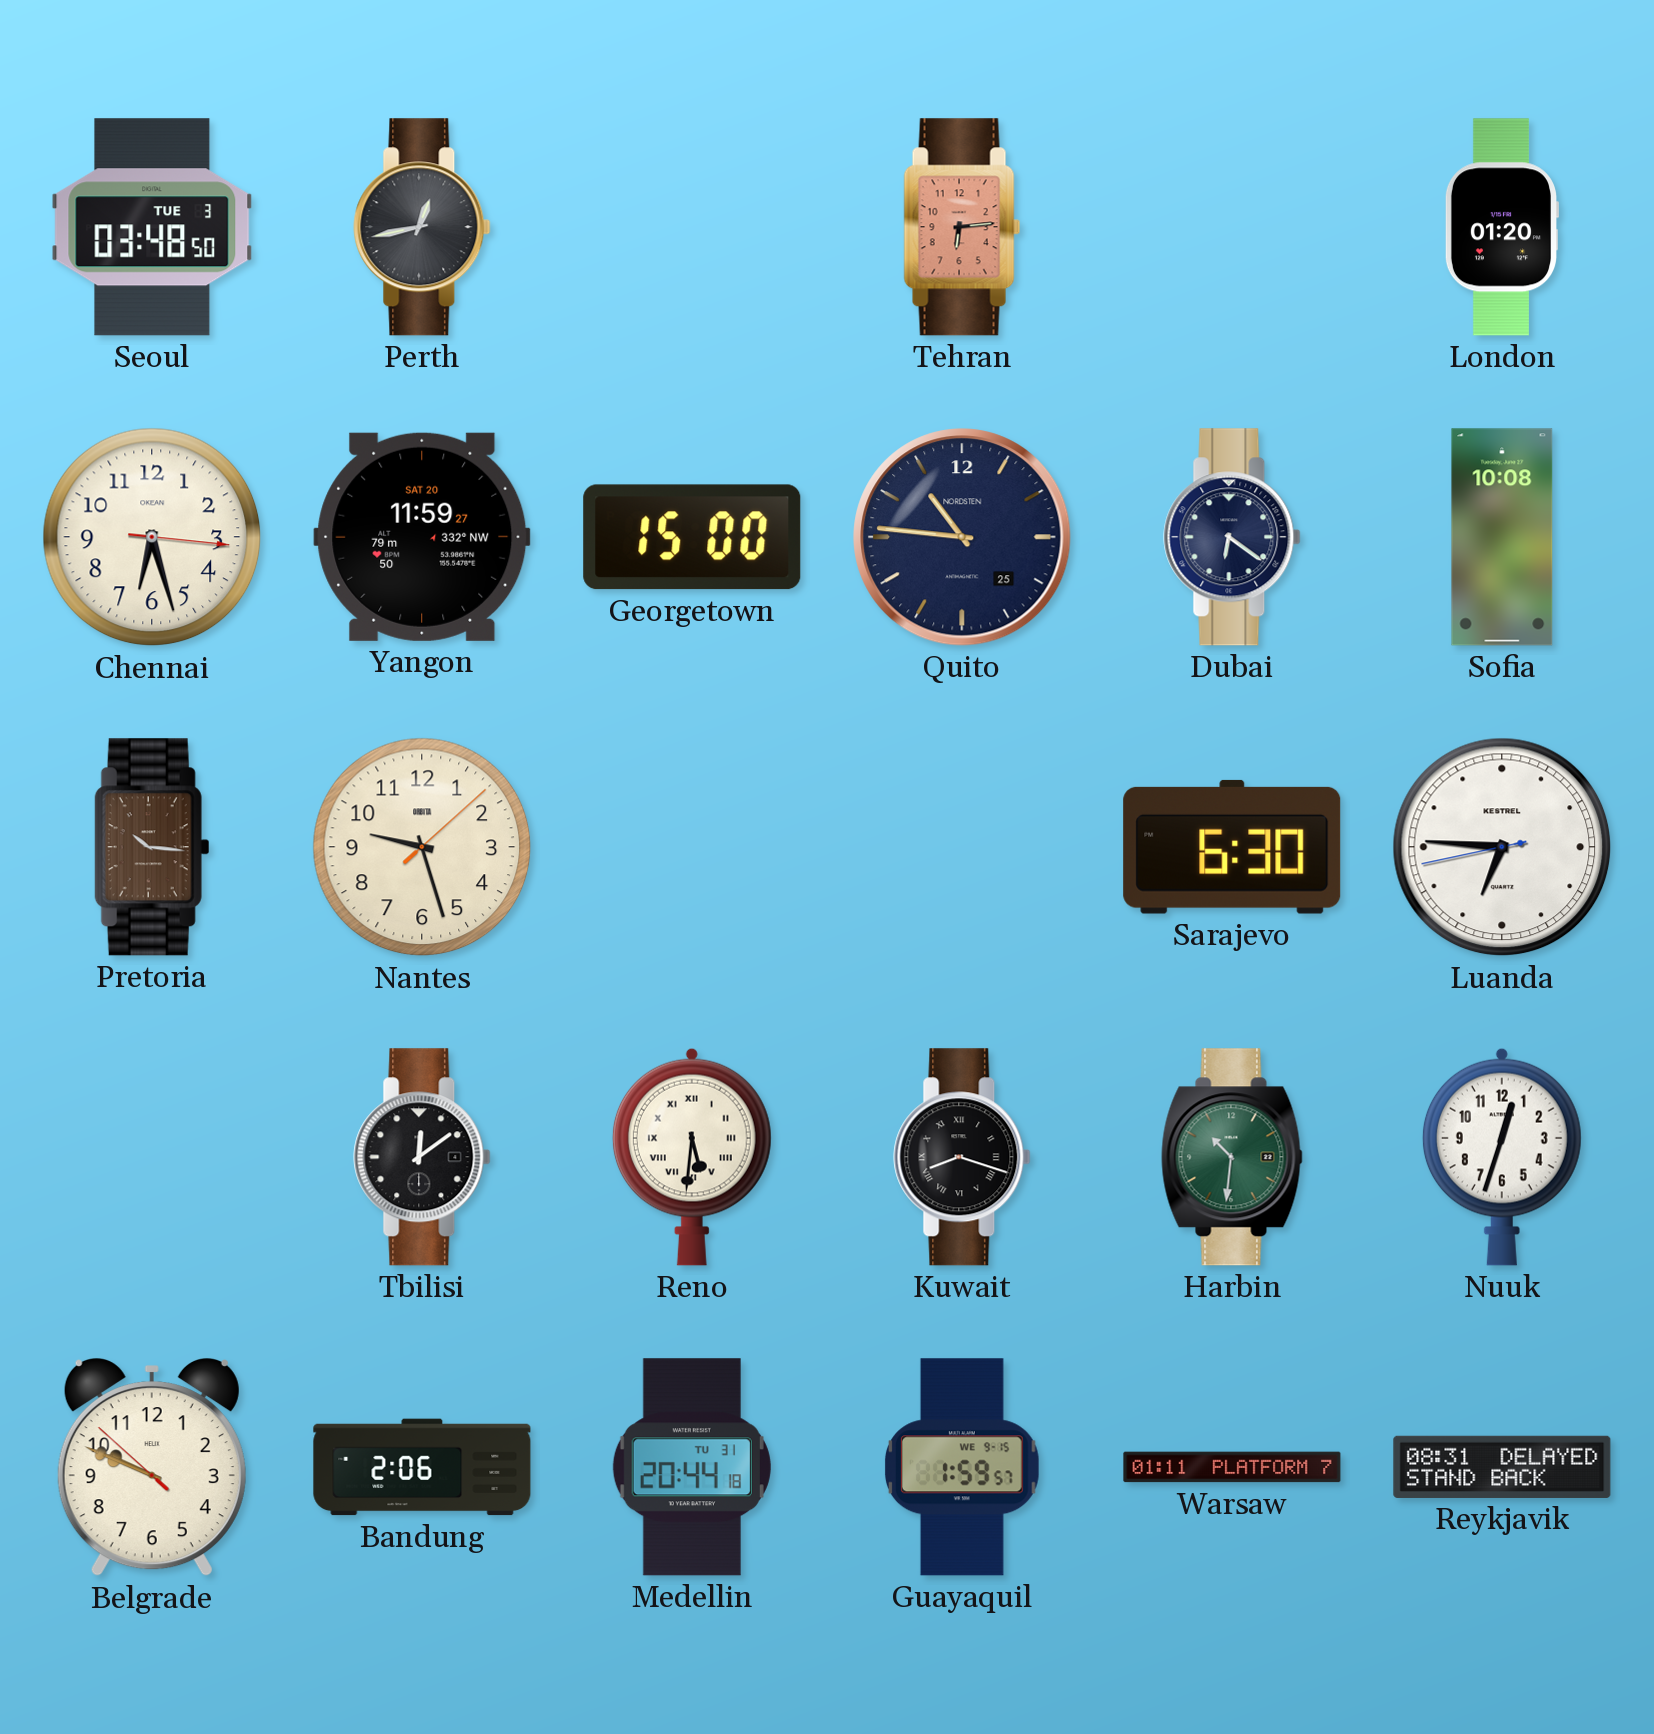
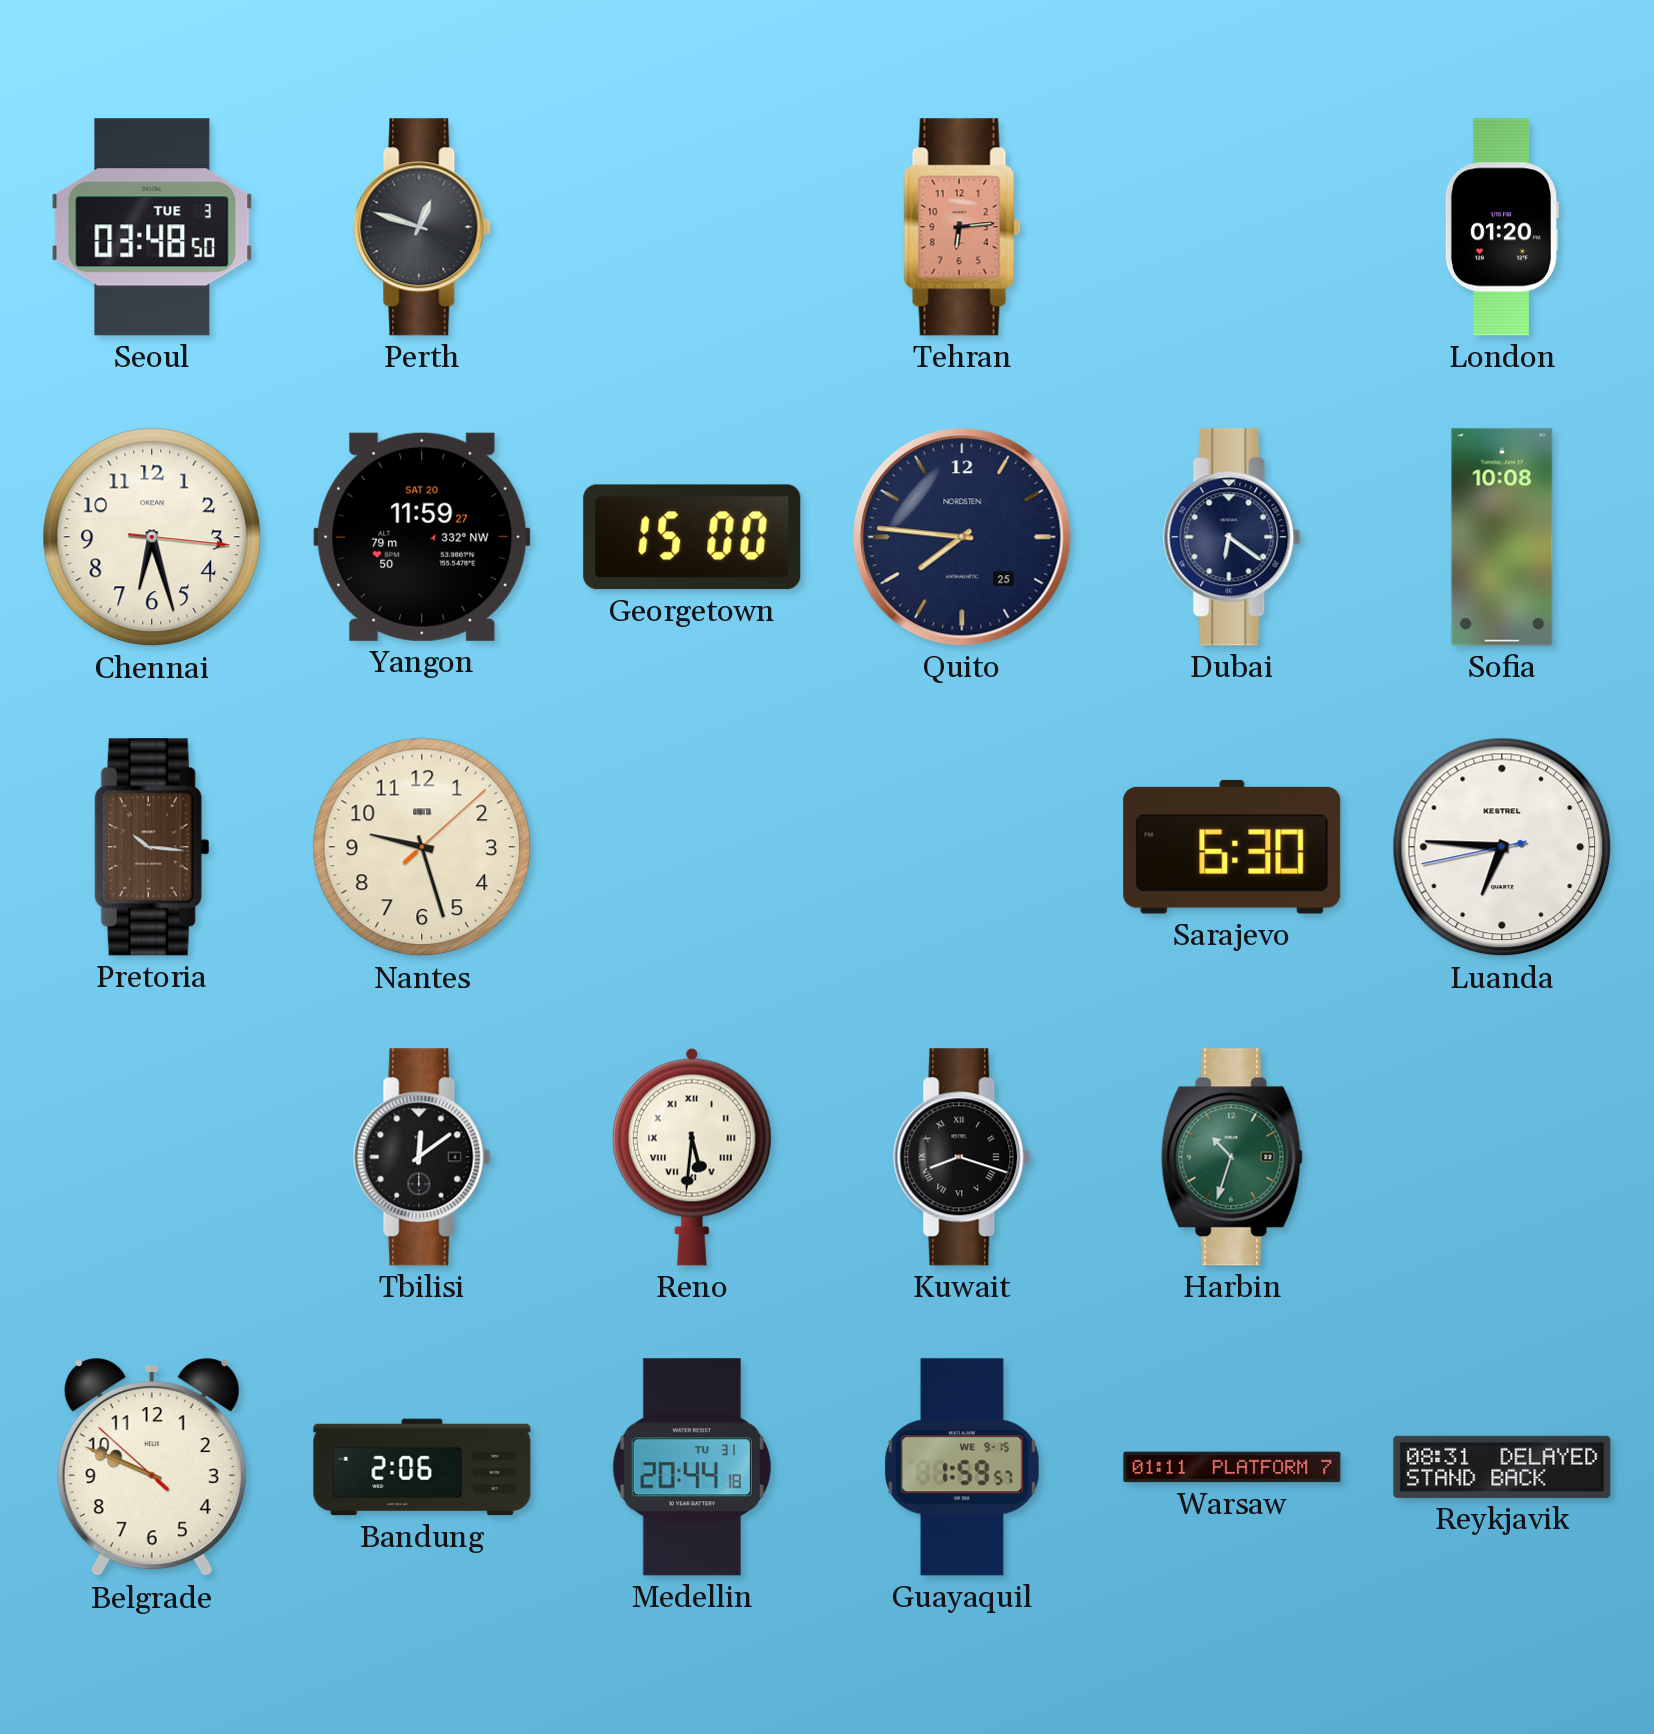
Perth: 12:43 -> 12:48
Quito: 10:46 -> 7:46
Harbin: 10:31 -> 10:33
Nuuk: 12:33 -> none
